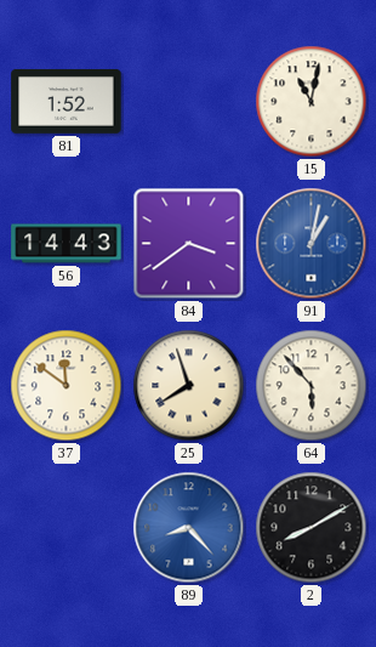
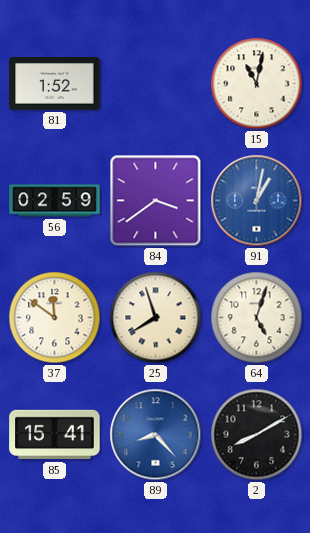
56: 14:43 -> 02:59
64: 5:53 -> 5:03
85: none -> 15:41
